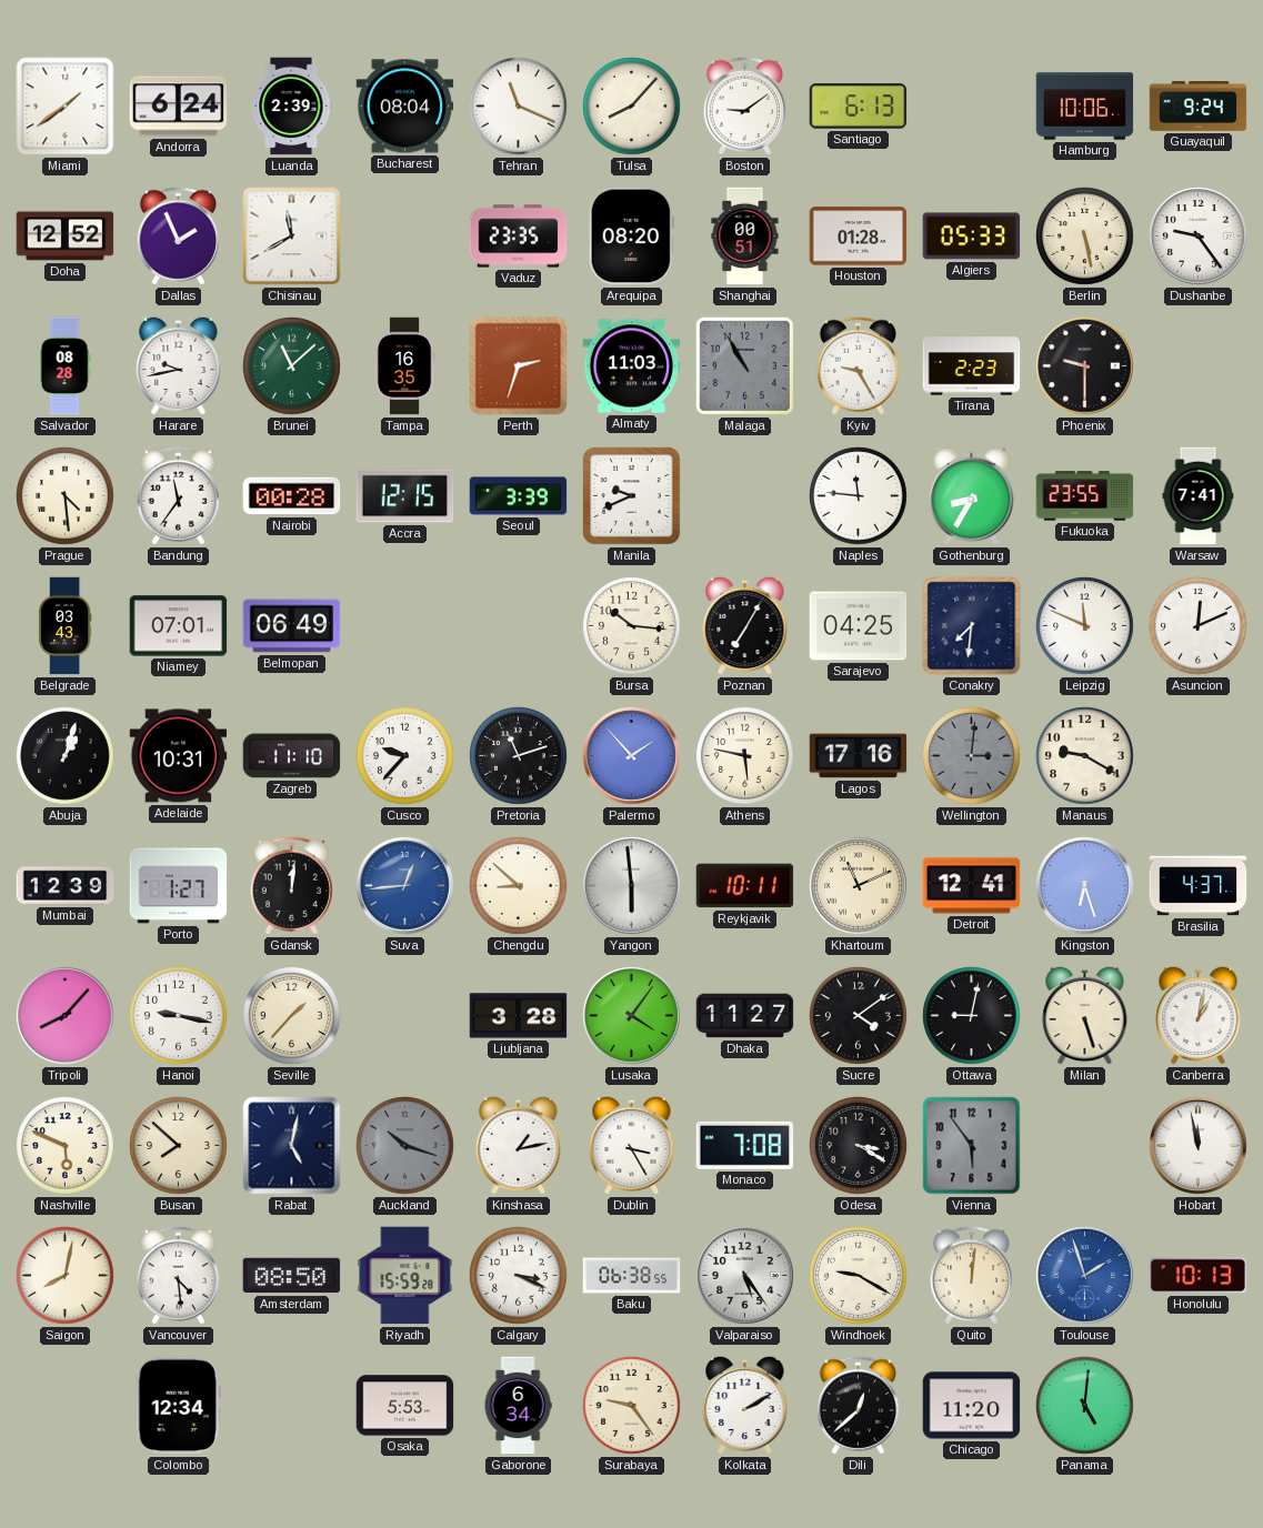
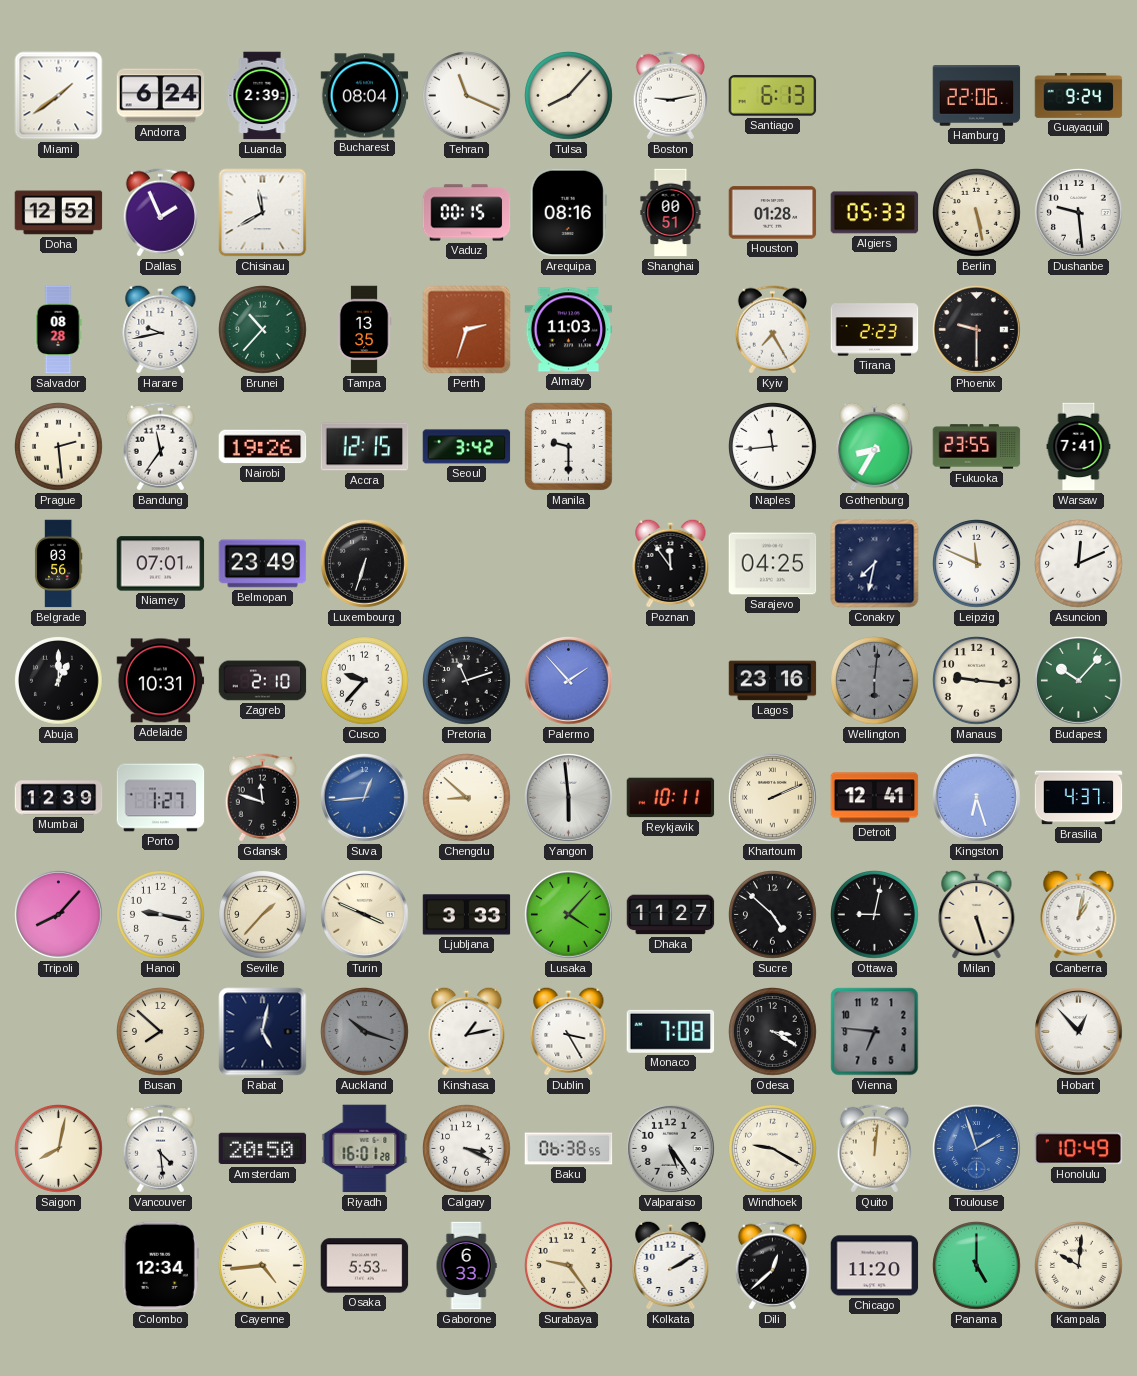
Boston: 9:09 -> 9:13
Hamburg: 10:06 -> 22:06
Vaduz: 23:35 -> 00:15
Arequipa: 08:20 -> 08:16
Dushanbe: 9:24 -> 9:29
Brunei: 11:08 -> 10:37
Tampa: 16:35 -> 13:35
Malaga: 10:55 -> none
Kyiv: 9:25 -> 7:25
Prague: 4:29 -> 2:29
Nairobi: 00:28 -> 19:26
Seoul: 3:39 -> 3:42
Manila: 9:41 -> 9:30
Naples: 11:46 -> 11:44
Belgrade: 03:43 -> 03:56
Belmopan: 06:49 -> 23:49
Luxembourg: none -> 6:33
Bursa: 10:16 -> none
Poznan: 7:05 -> 11:54
Conakry: 7:31 -> 7:32
Abuja: 1:03 -> 1:00
Zagreb: 11:10 -> 2:10
Athens: 5:47 -> none
Lagos: 17:16 -> 23:16
Wellington: 3:01 -> 6:01
Manaus: 9:20 -> 9:16
Budapest: none -> 10:07
Gdansk: 12:01 -> 11:48
Khartoum: 11:11 -> 2:11
Turin: none -> 3:49
Ljubljana: 3:28 -> 3:33
Lusaka: 4:06 -> 4:07
Sucre: 4:09 -> 4:52
Nashville: 5:49 -> none
Vienna: 5:54 -> 6:46
Hobart: 11:58 -> 12:53
Amsterdam: 08:50 -> 20:50
Riyadh: 15:59 -> 16:01
Honolulu: 10:13 -> 10:49
Cayenne: none -> 4:44
Gaborone: 6:34 -> 6:33
Panama: 5:01 -> 5:00
Kampala: none -> 10:01
